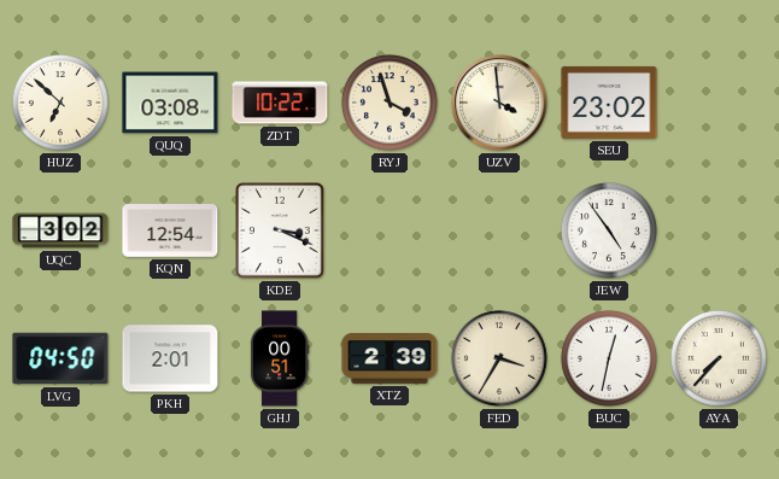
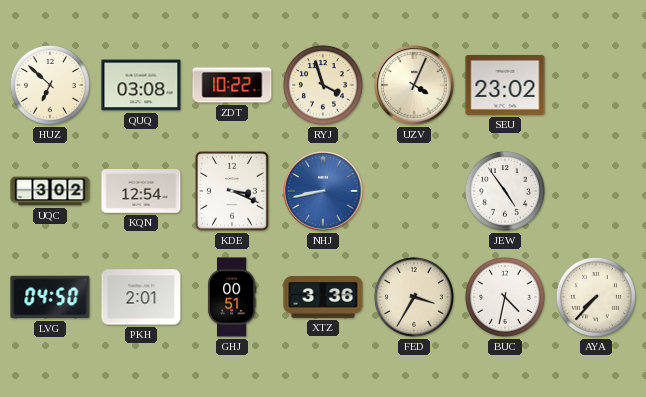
UZV: 3:59 -> 4:04
NHJ: none -> 8:43
XTZ: 2:39 -> 3:36
BUC: 12:32 -> 4:32
